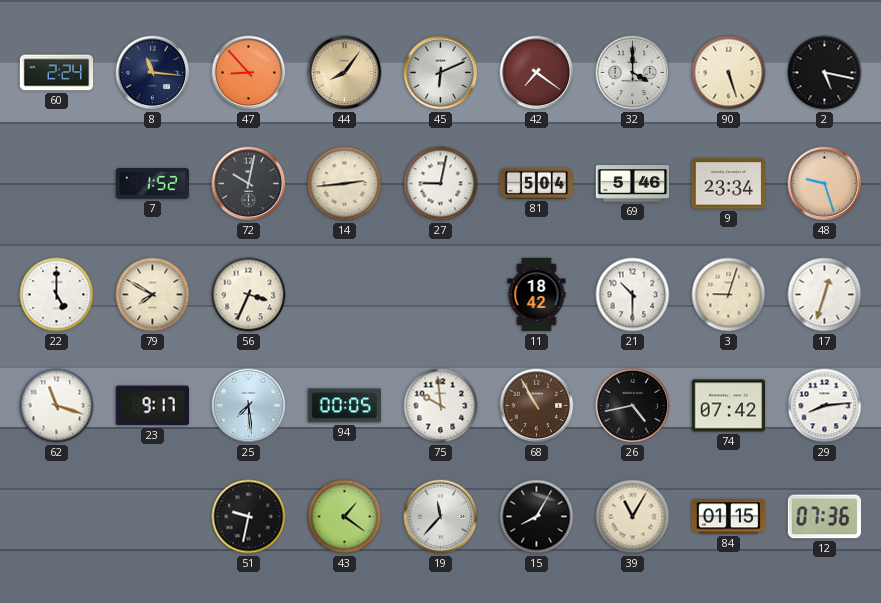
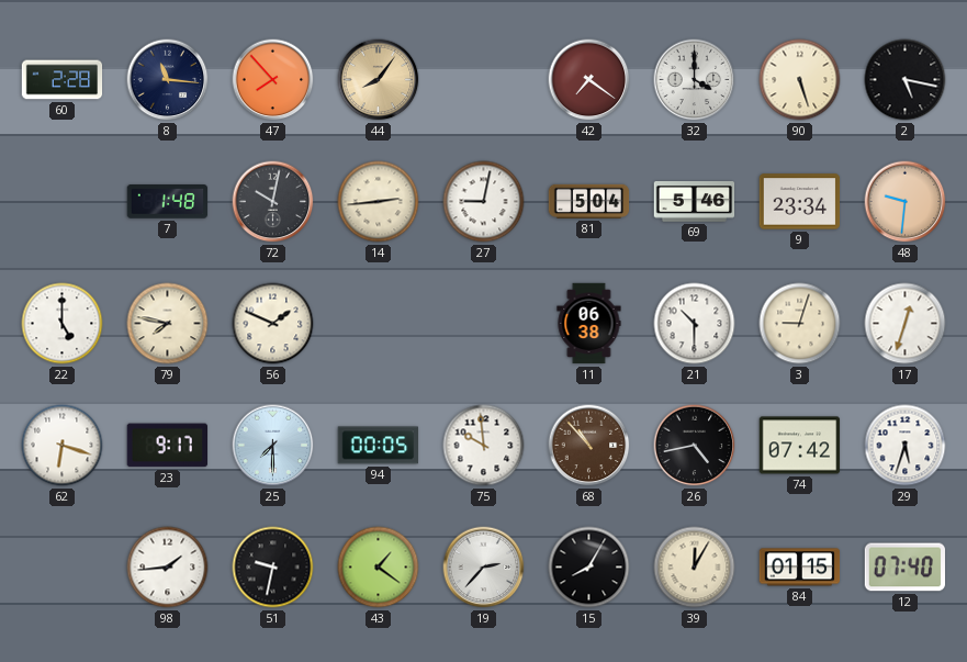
60: 2:24 -> 2:28
47: 8:53 -> 7:53
45: 6:11 -> none
7: 1:52 -> 1:48
48: 9:27 -> 9:31
79: 7:50 -> 7:47
56: 3:34 -> 1:49
11: 18:42 -> 06:38
62: 11:18 -> 6:18
25: 7:29 -> 7:30
68: 10:55 -> 10:53
29: 8:14 -> 5:33
98: none -> 1:44
19: 11:37 -> 2:37
39: 11:05 -> 12:05
12: 07:36 -> 07:40
